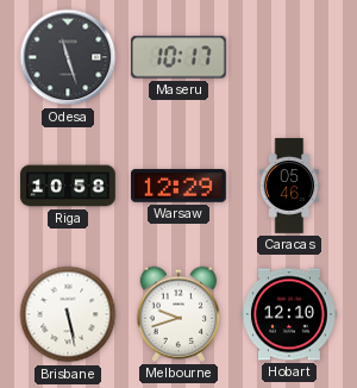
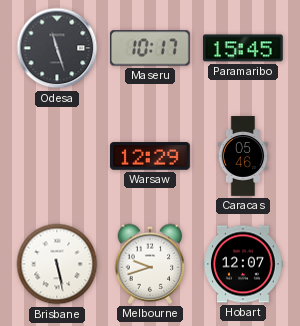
Paramaribo: none -> 15:45
Riga: 10:58 -> none
Hobart: 12:10 -> 12:07
